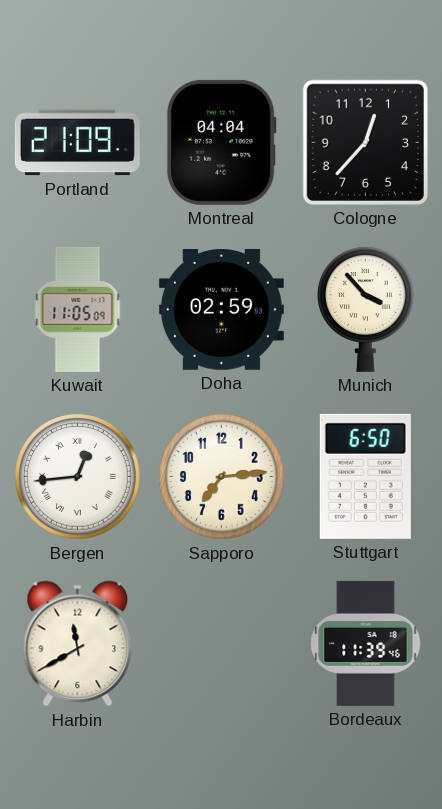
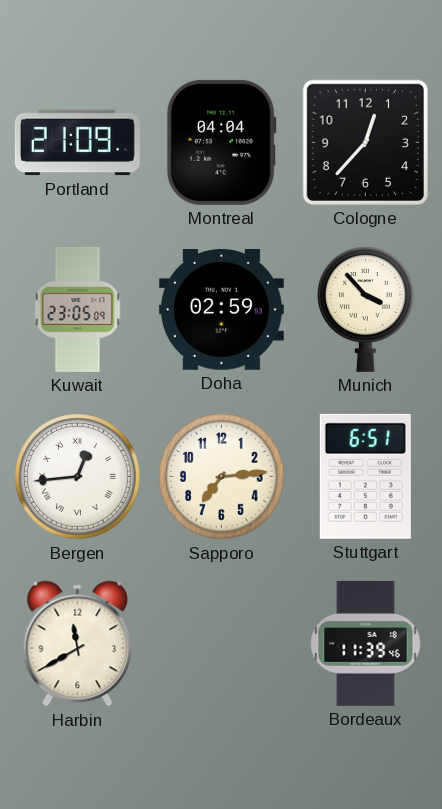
Kuwait: 11:05 -> 23:05
Stuttgart: 6:50 -> 6:51
